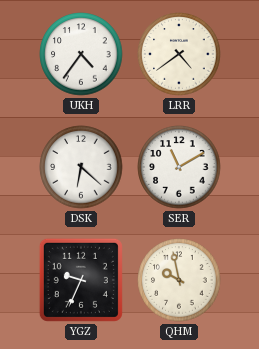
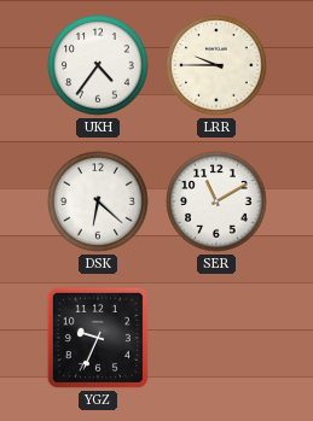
LRR: 4:39 -> 9:45
QHM: 9:58 -> none
